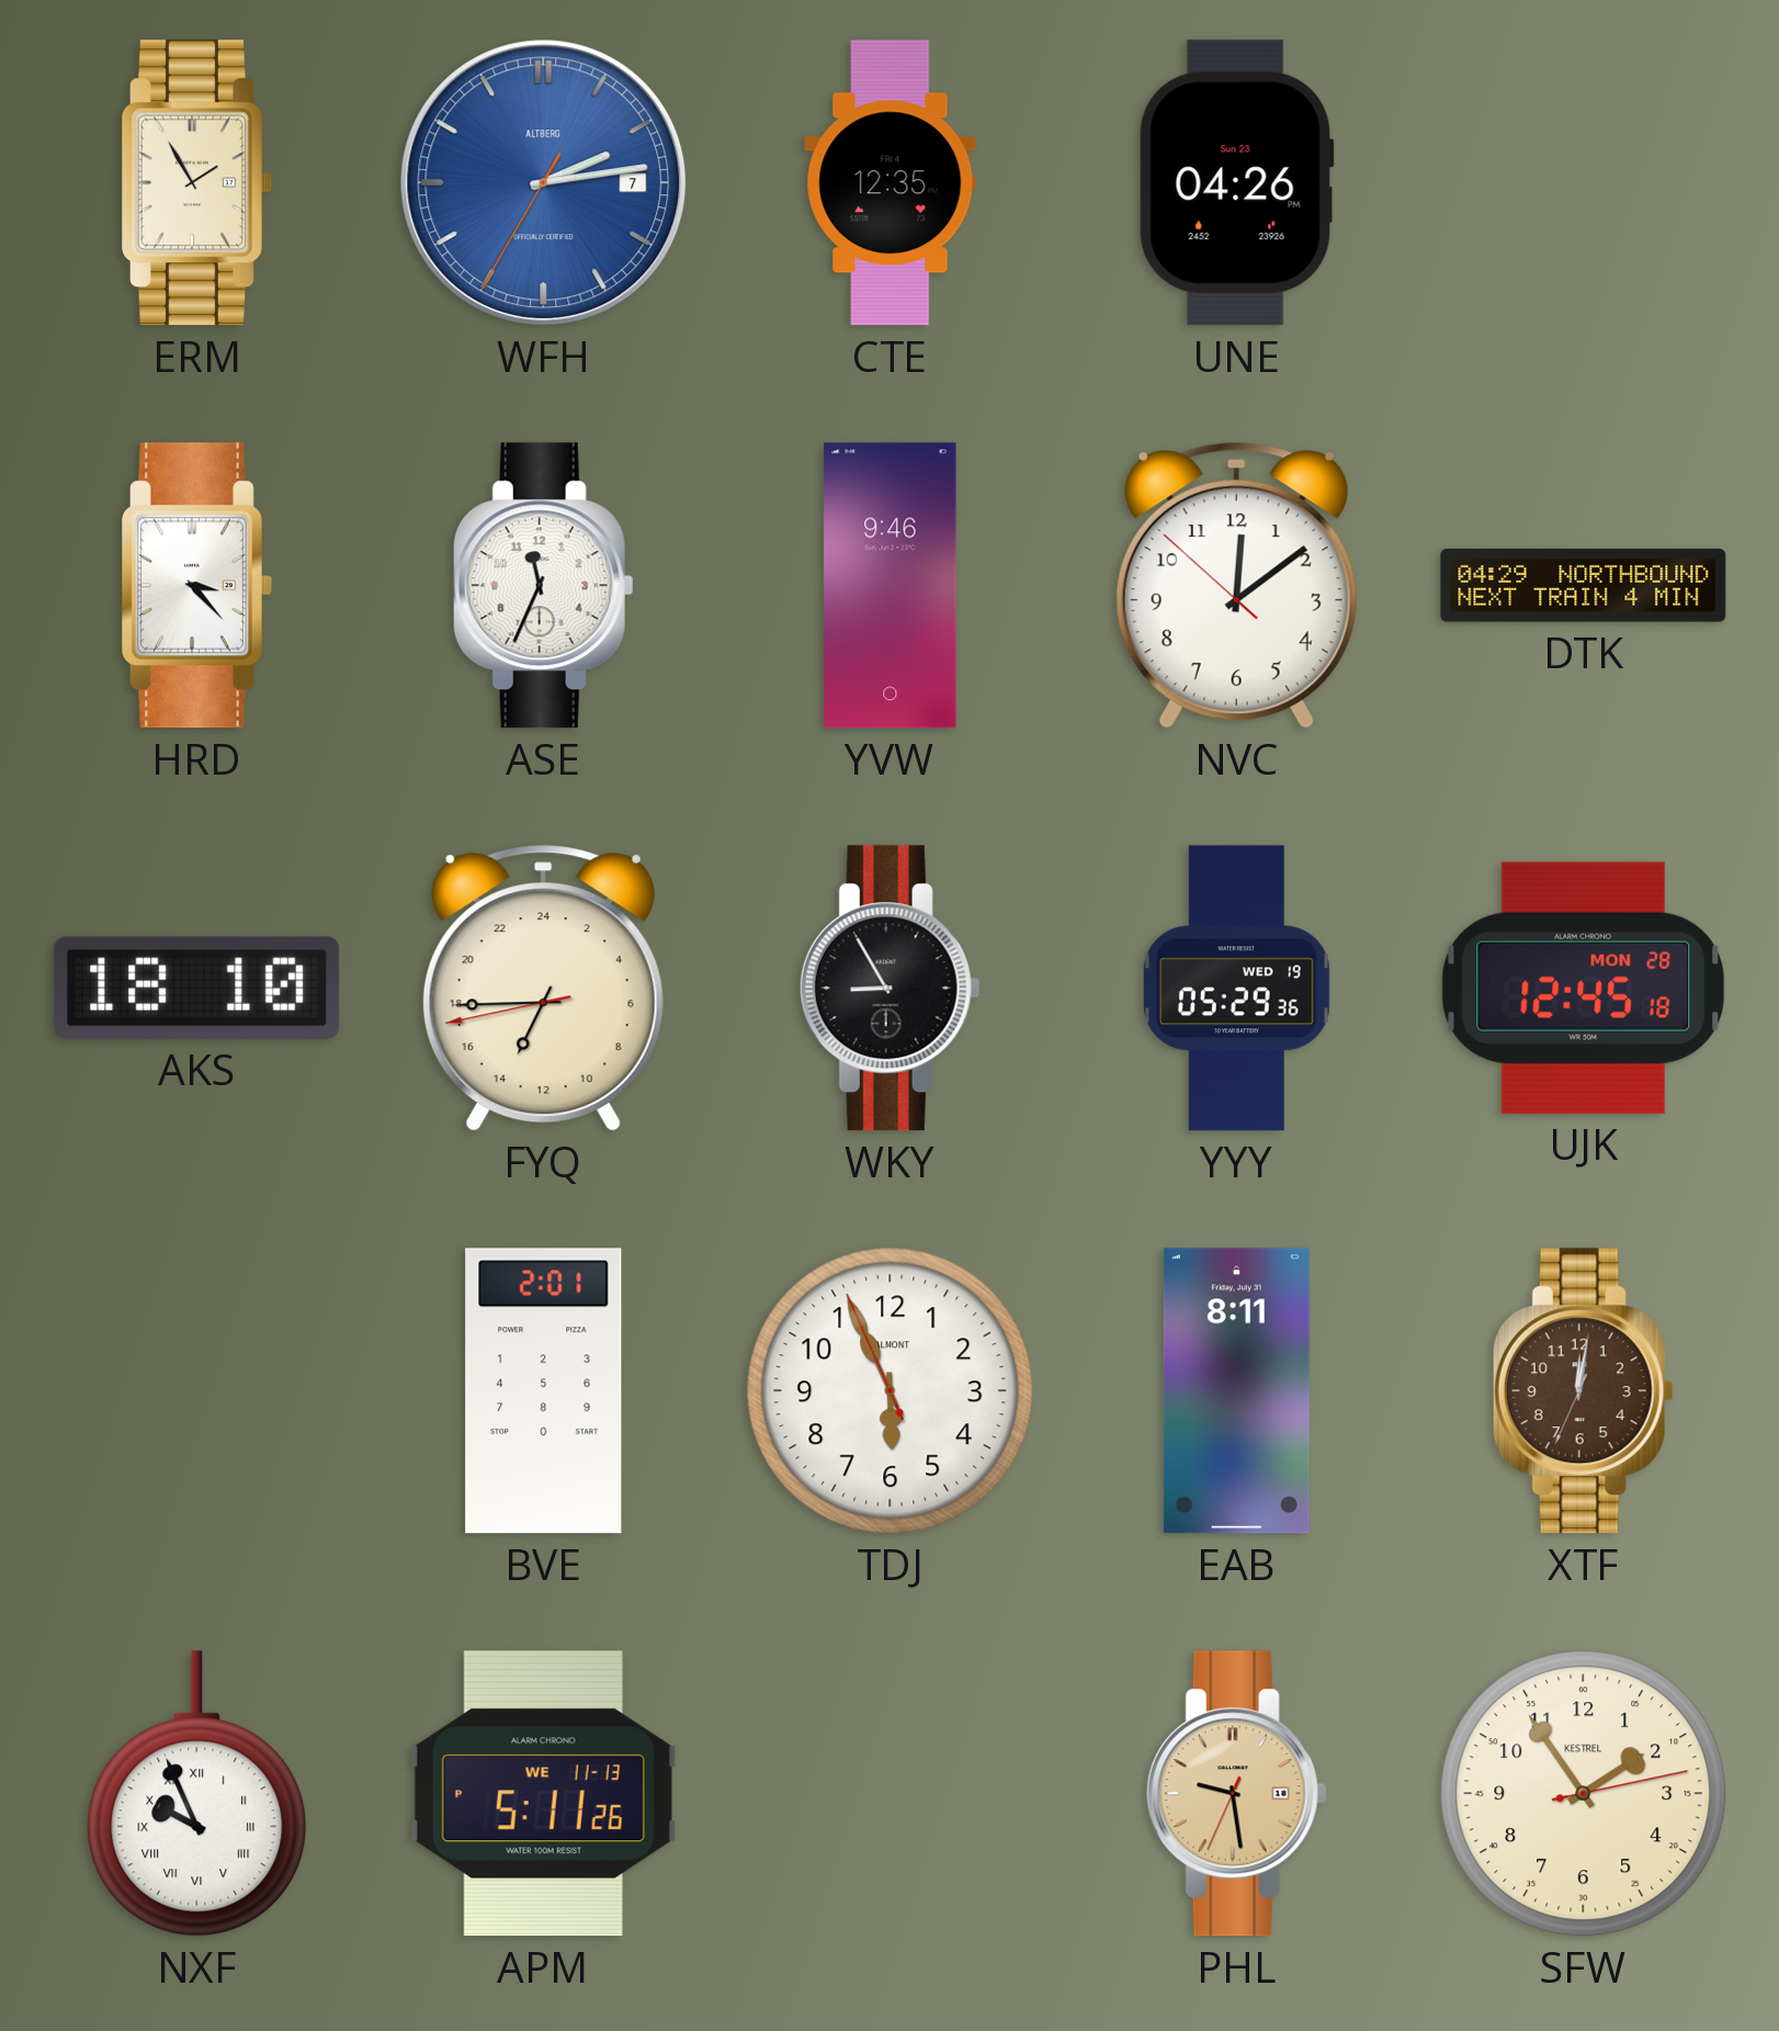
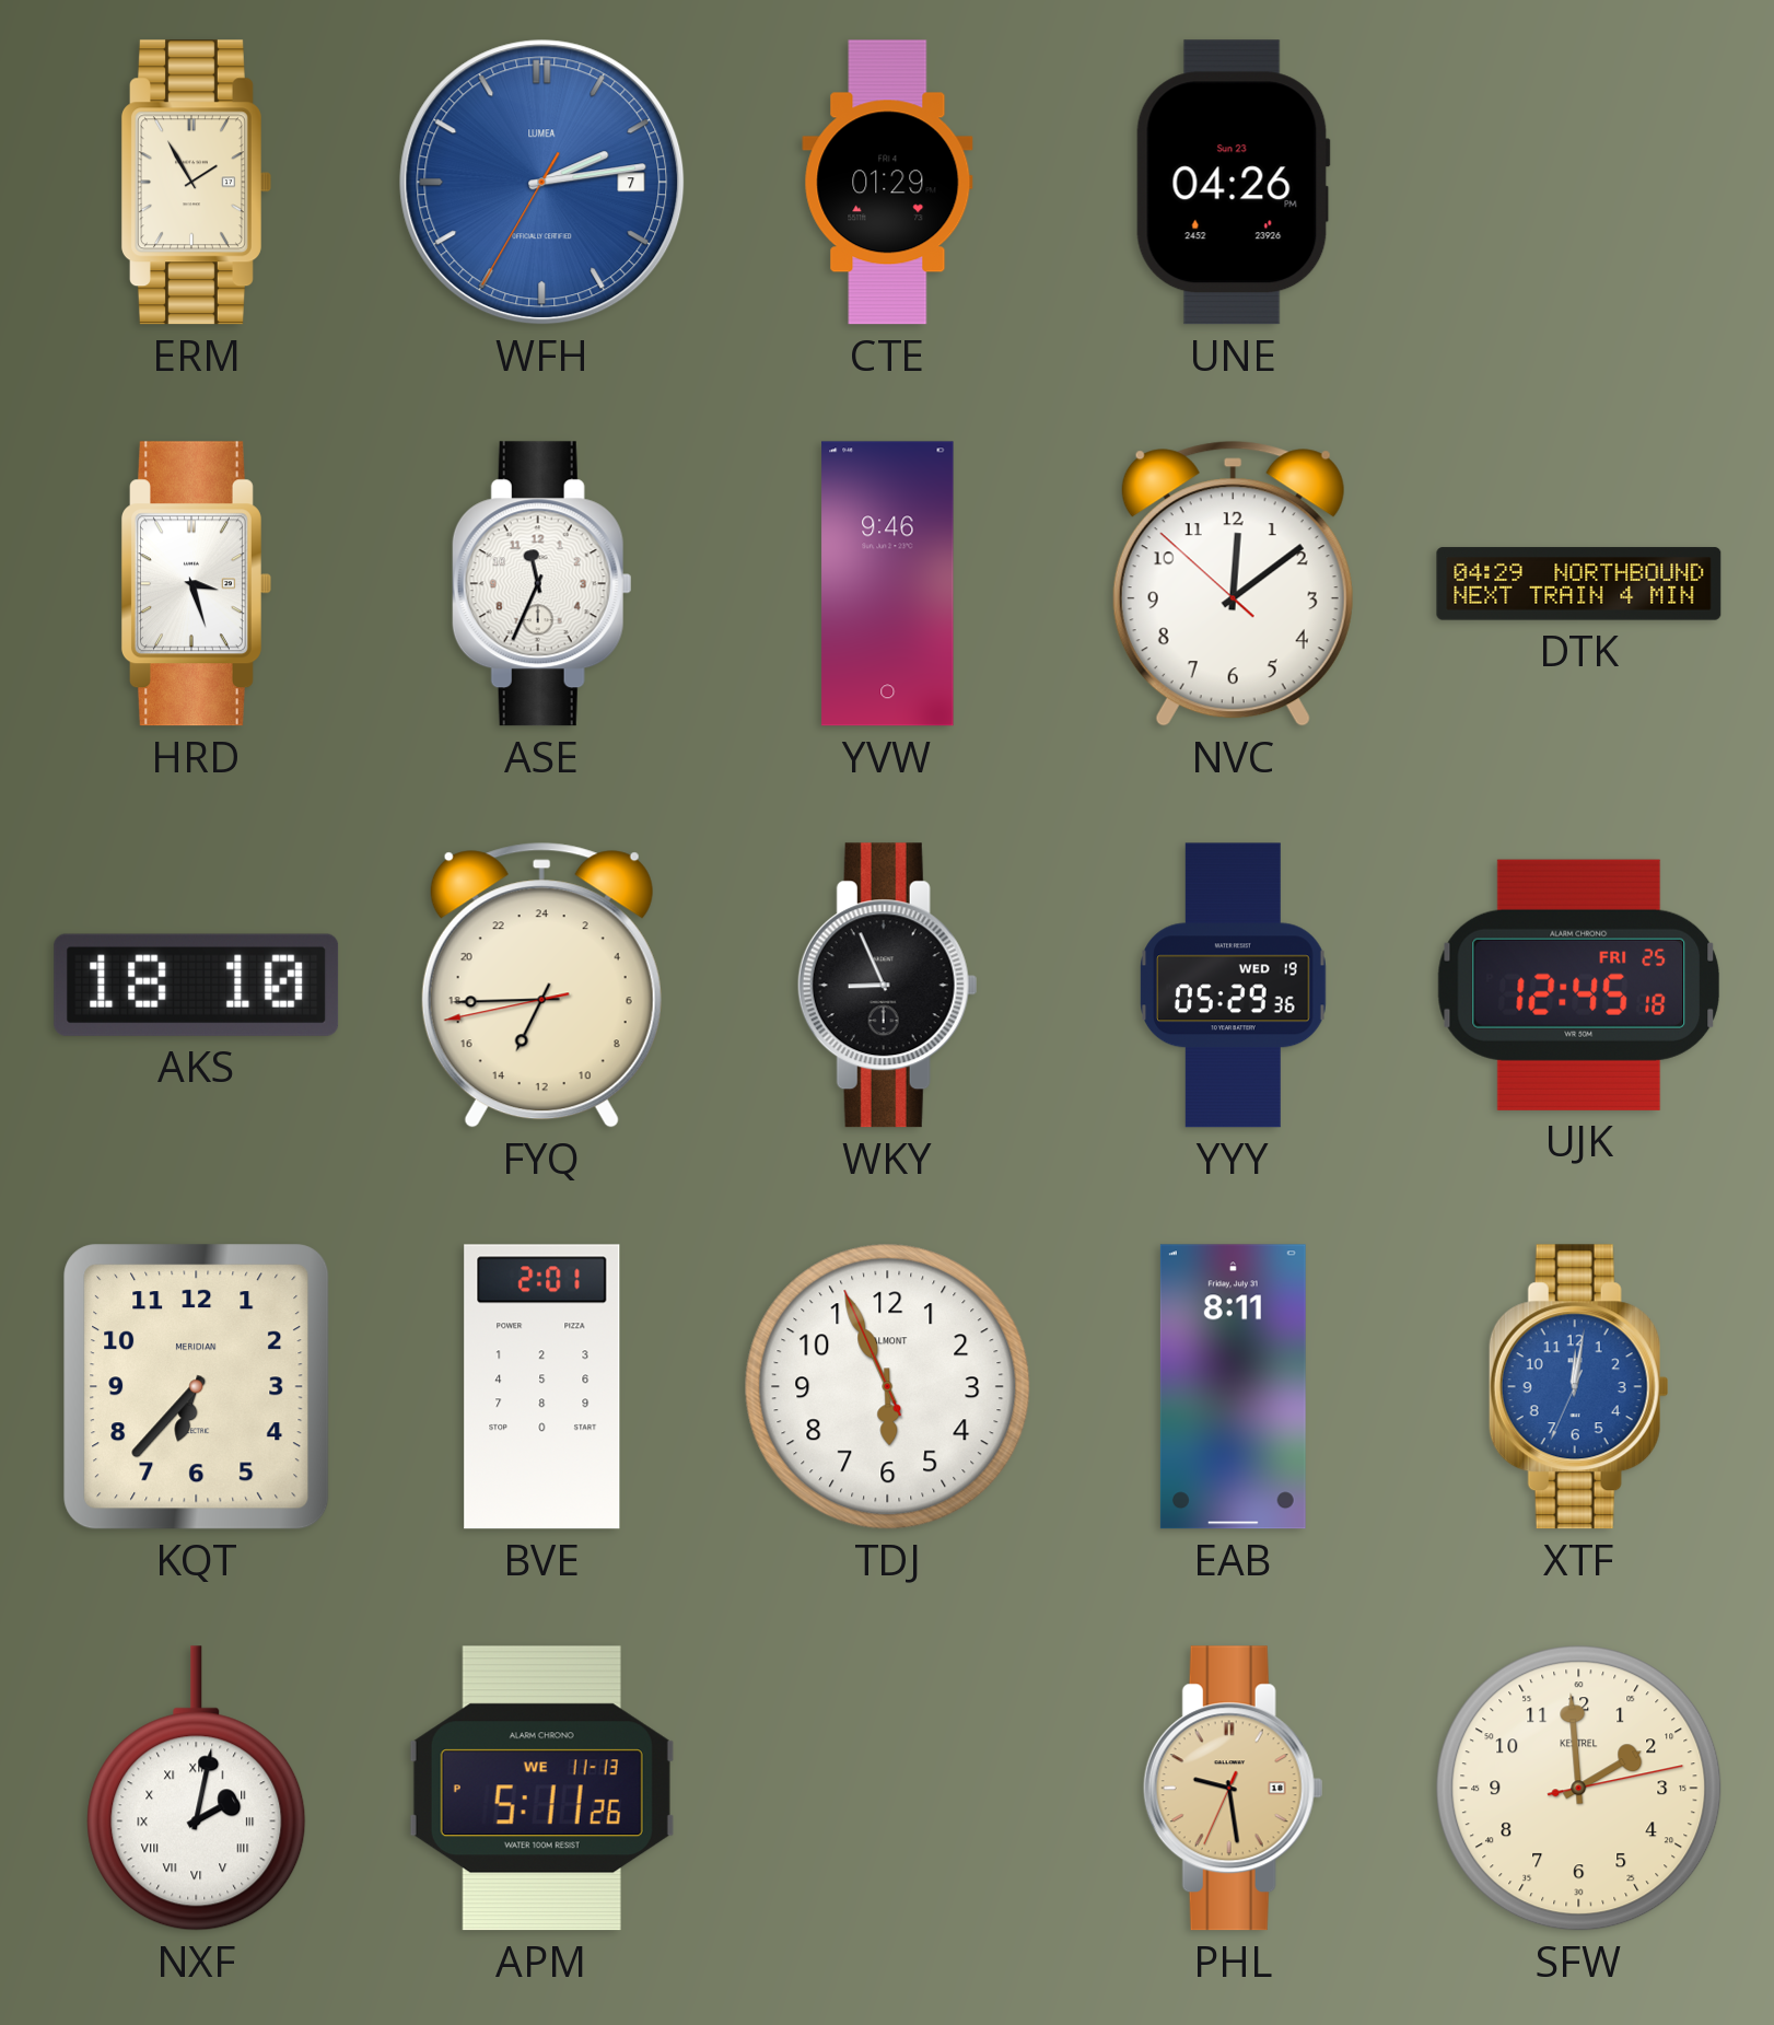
WFH brand: ALTBERG -> LUMEA
CTE: 12:35 -> 01:29
HRD: 3:23 -> 3:27
WKY: 8:55 -> 8:56
UJK date: MON 28 -> FRI 25
KQT: none -> 6:37
XTF dial: brown -> blue
NXF: 9:56 -> 2:02
SFW: 1:54 -> 1:59
